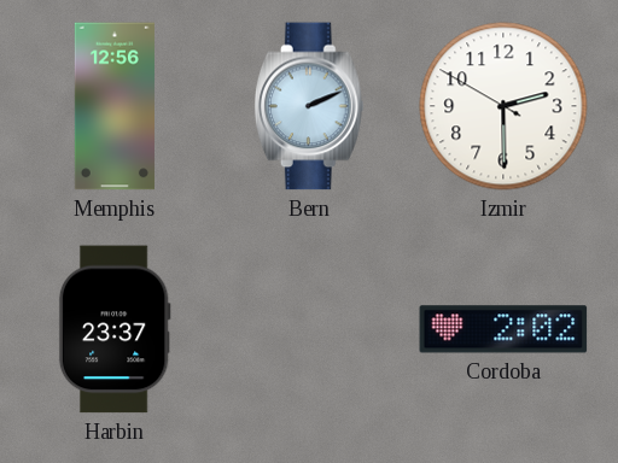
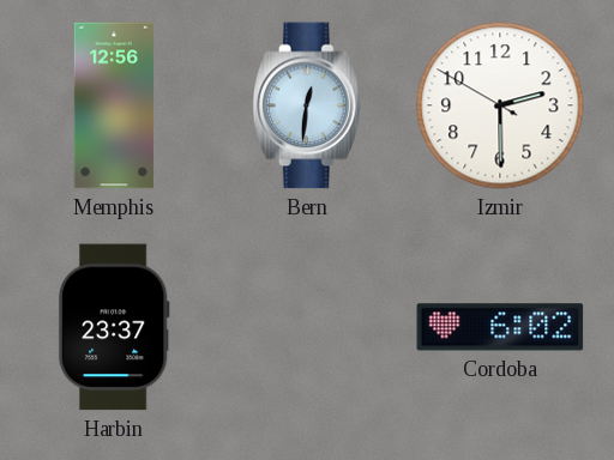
Bern: 2:11 -> 12:31
Cordoba: 2:02 -> 6:02
